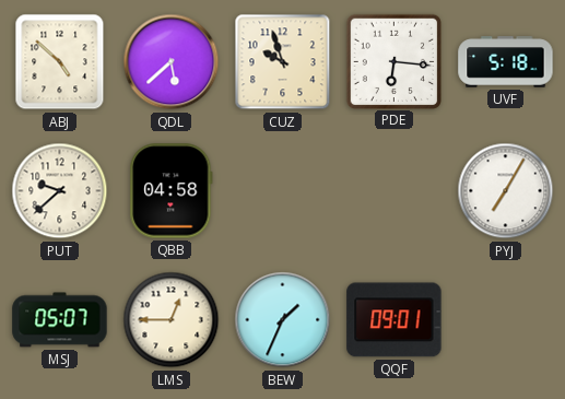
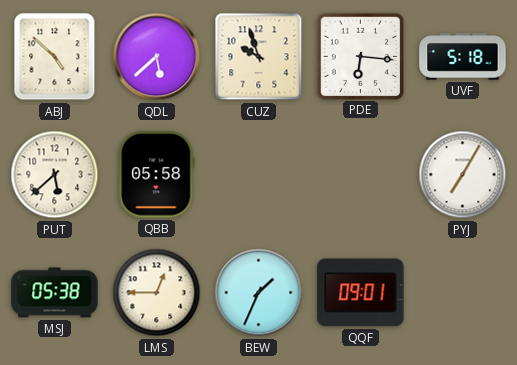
PUT: 9:38 -> 5:38
QBB: 04:58 -> 05:58
MSJ: 05:07 -> 05:38
